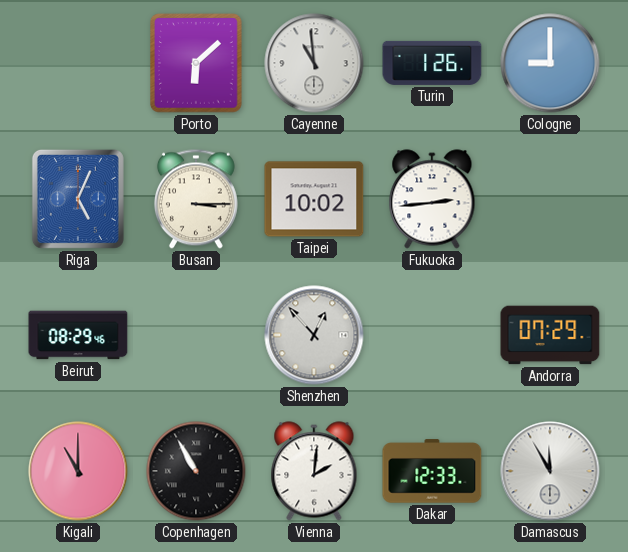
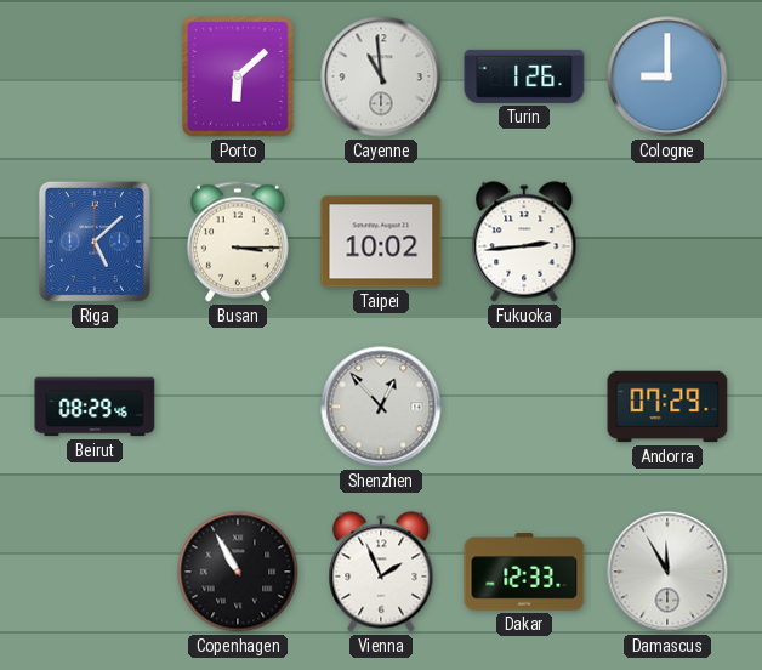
Riga: 5:04 -> 5:08
Kigali: 11:00 -> none
Vienna: 2:01 -> 1:56
